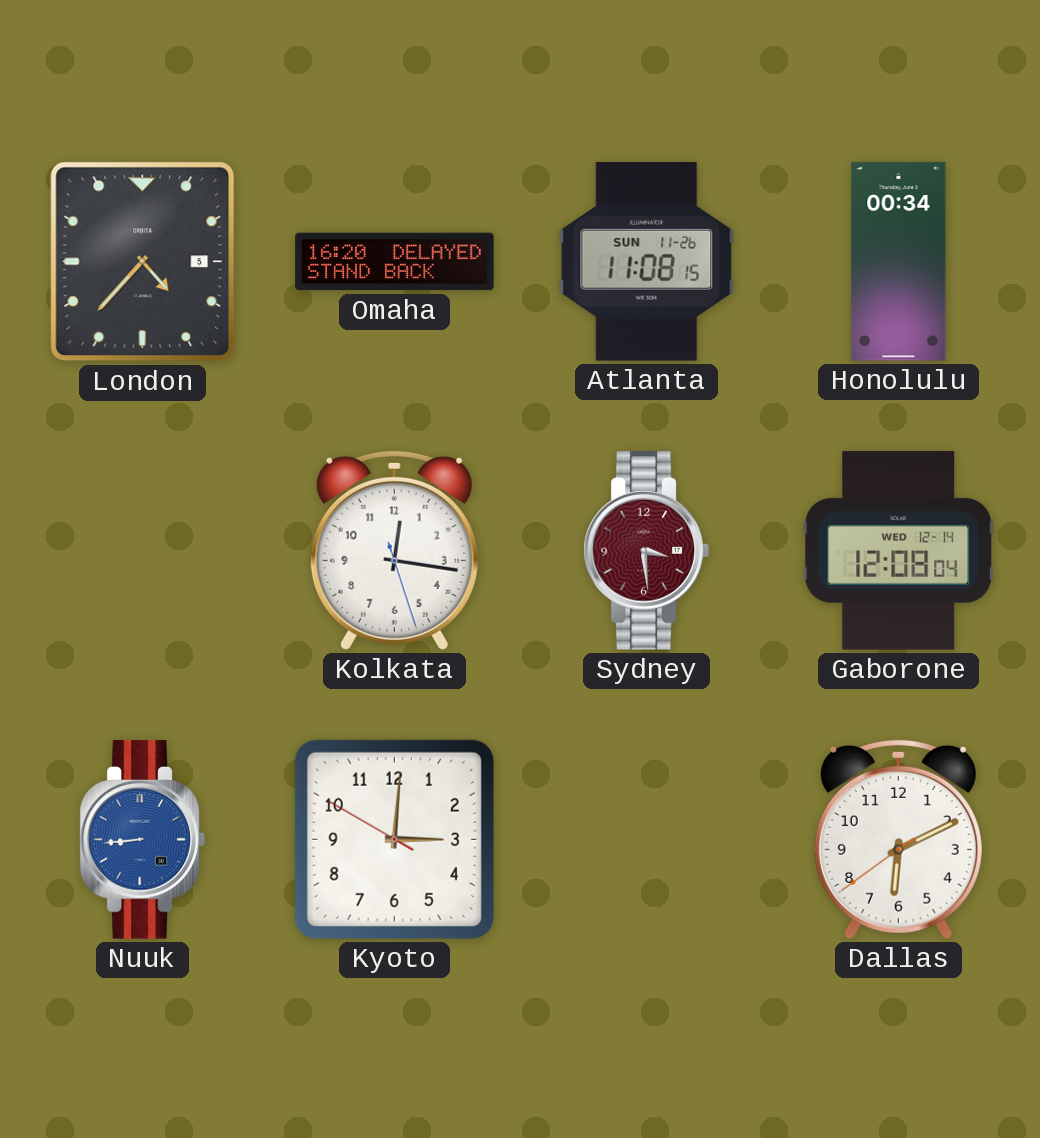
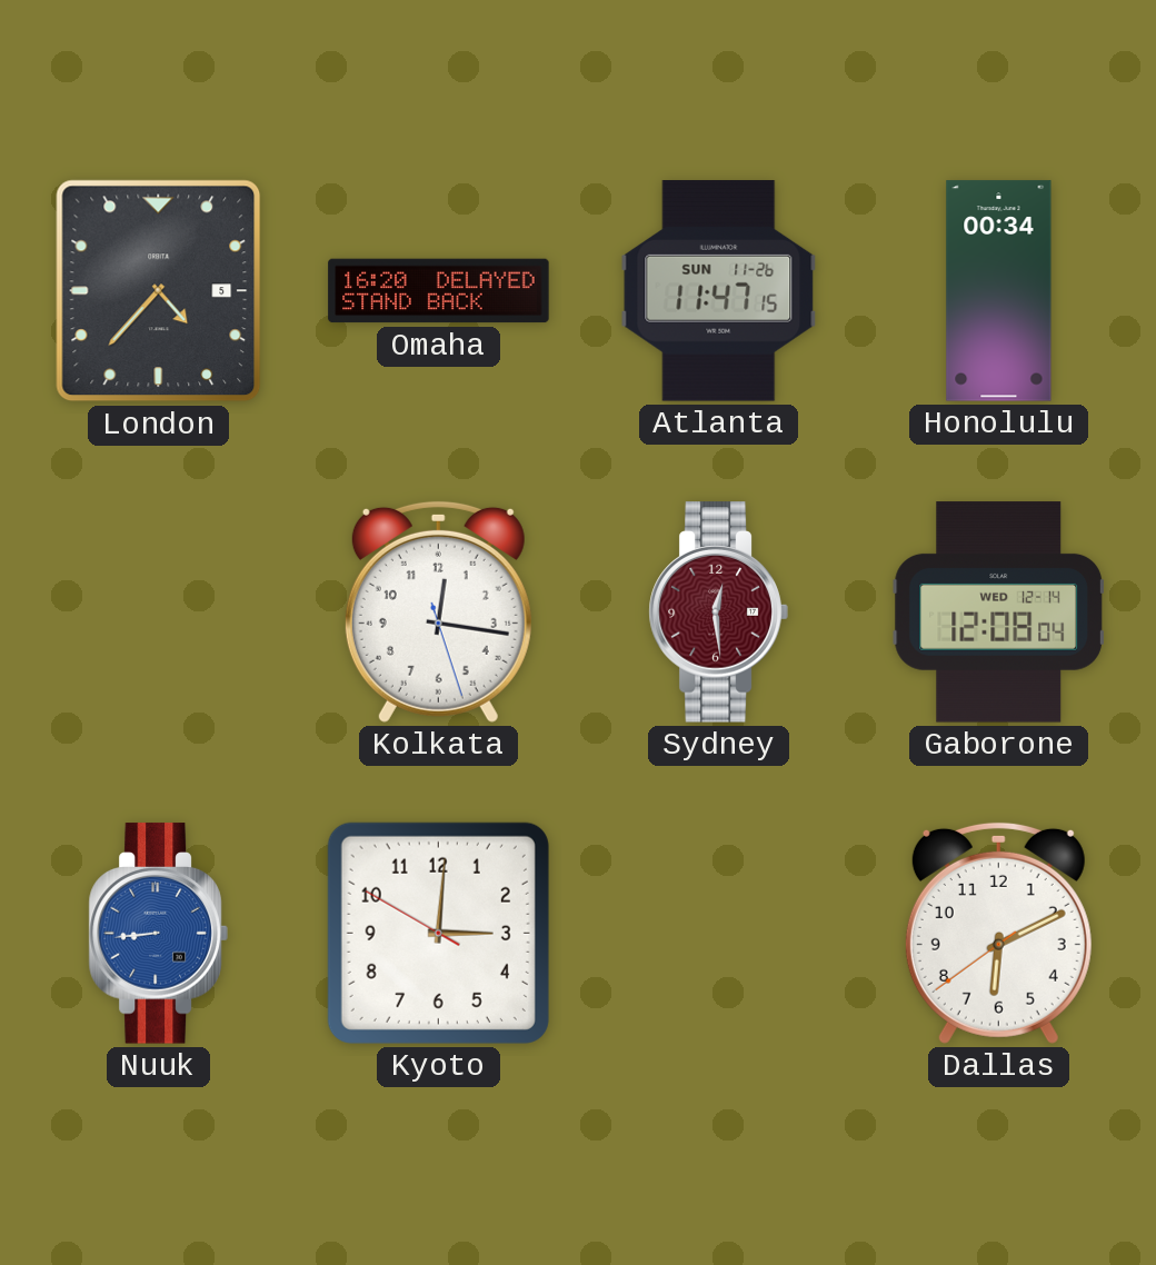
Atlanta: 11:08 -> 11:47
Sydney: 3:29 -> 12:29
